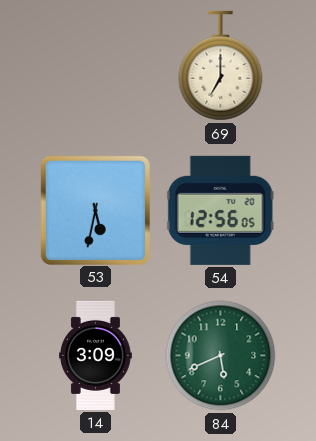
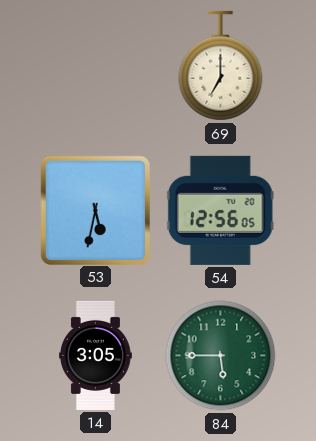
14: 3:09 -> 3:05
84: 5:41 -> 5:45
